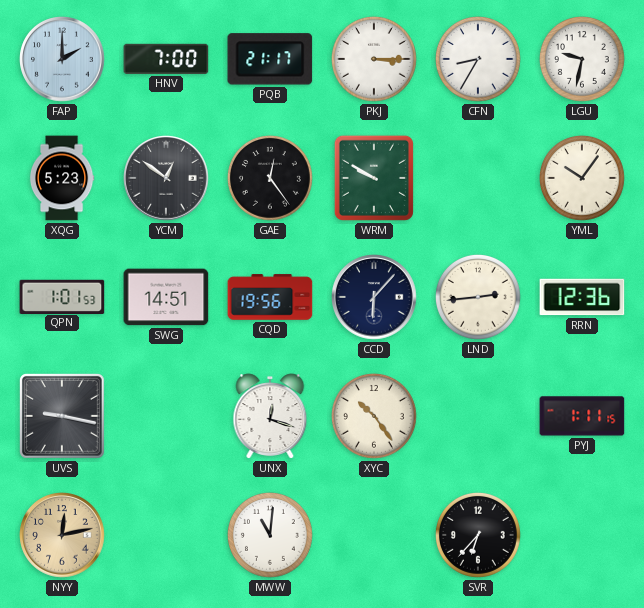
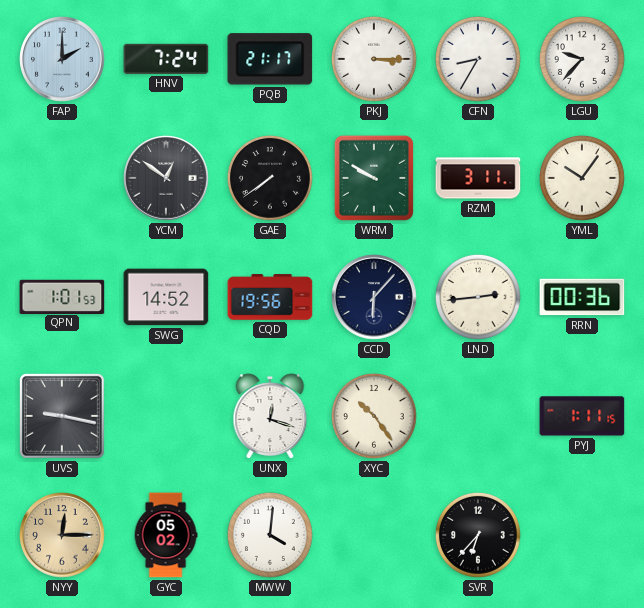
HNV: 7:00 -> 7:24
LGU: 9:32 -> 9:37
XQG: 5:23 -> none
GAE: 12:24 -> 7:39
RZM: none -> 3:11
SWG: 14:51 -> 14:52
RRN: 12:36 -> 00:36
NYY: 12:13 -> 12:15
GYC: none -> 05:02
MWW: 11:01 -> 4:01
